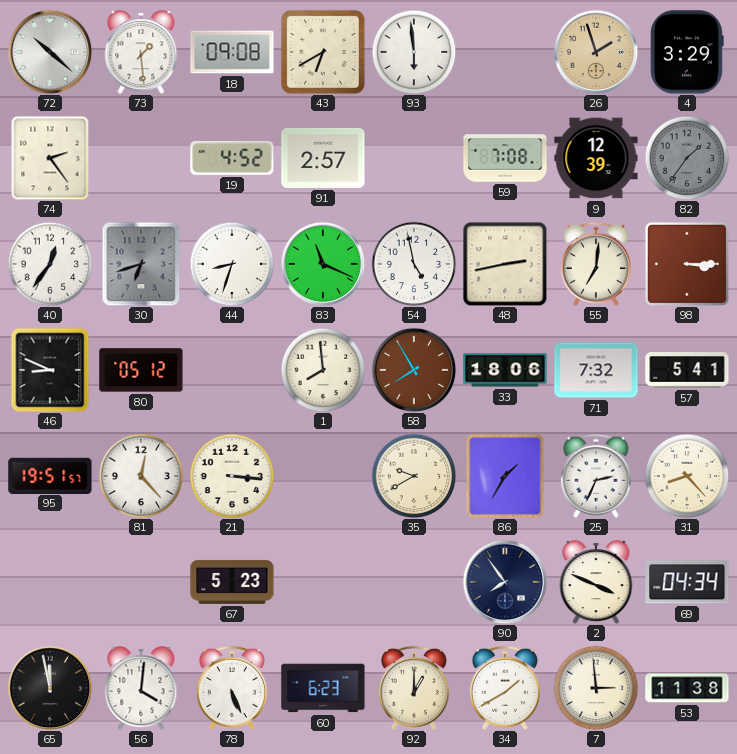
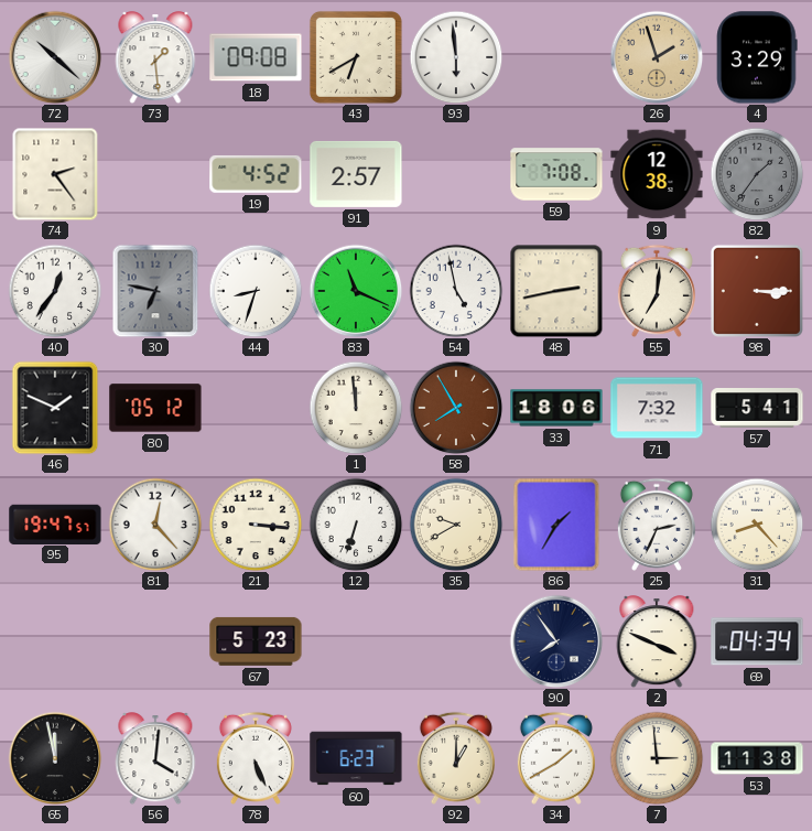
9: 12:39 -> 12:38
30: 6:42 -> 6:47
46: 8:49 -> 1:49
1: 7:59 -> 11:59
95: 19:51 -> 19:47
12: none -> 6:33
